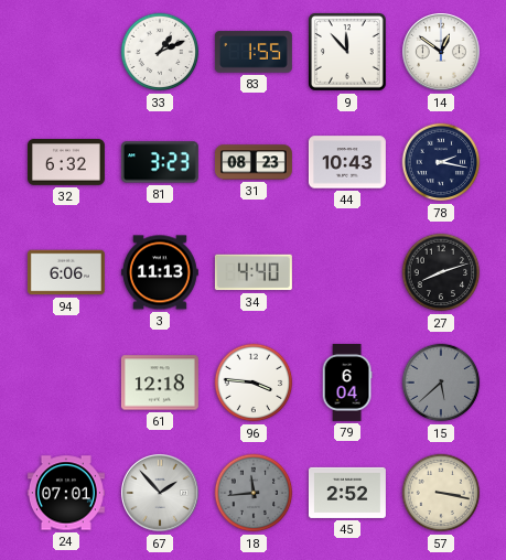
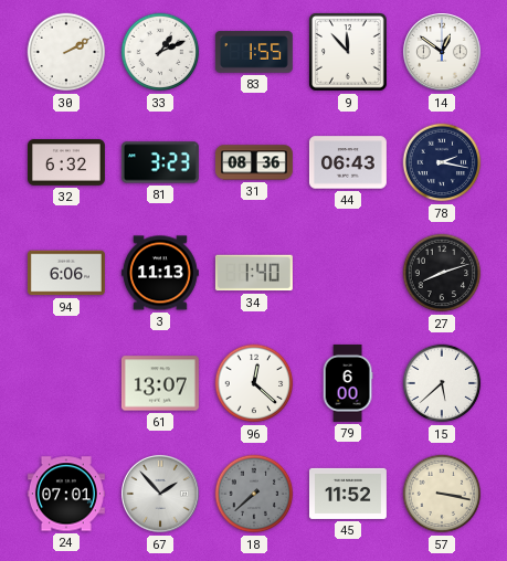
30: none -> 2:10
31: 08:23 -> 08:36
44: 10:43 -> 06:43
34: 4:40 -> 1:40
61: 12:18 -> 13:07
96: 3:46 -> 12:22
79: 6:04 -> 6:00
15 dial: grey -> white
18: 11:44 -> 7:38
45: 2:52 -> 11:52
